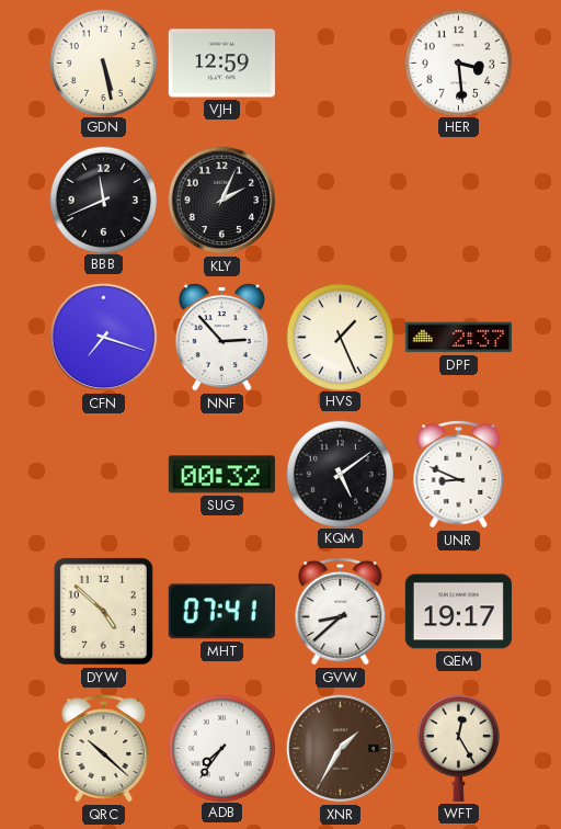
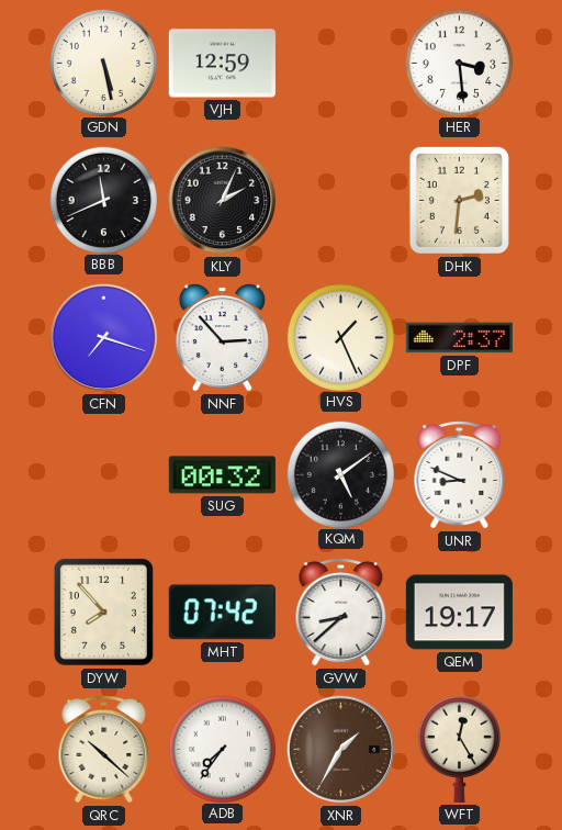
DHK: none -> 2:31
DYW: 4:52 -> 7:53
MHT: 07:41 -> 07:42
